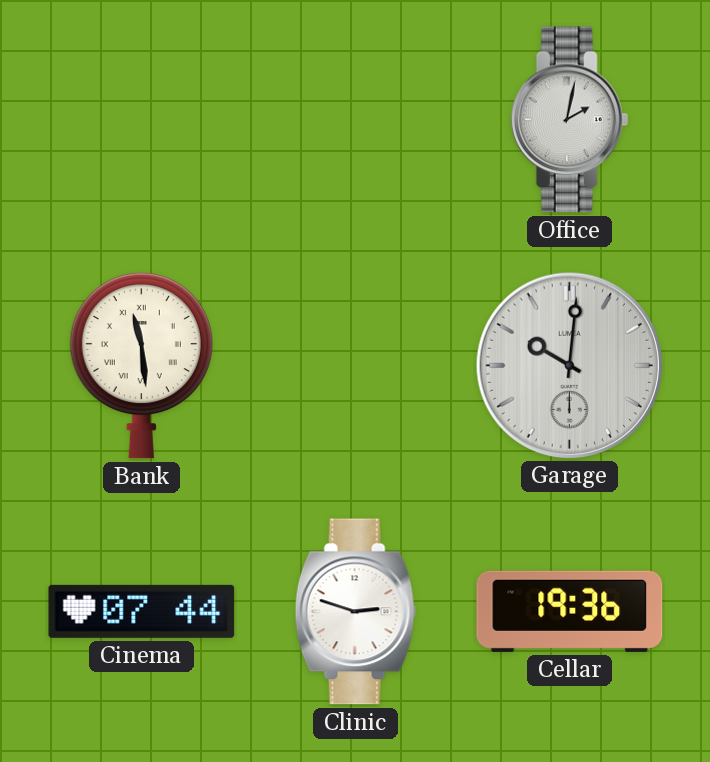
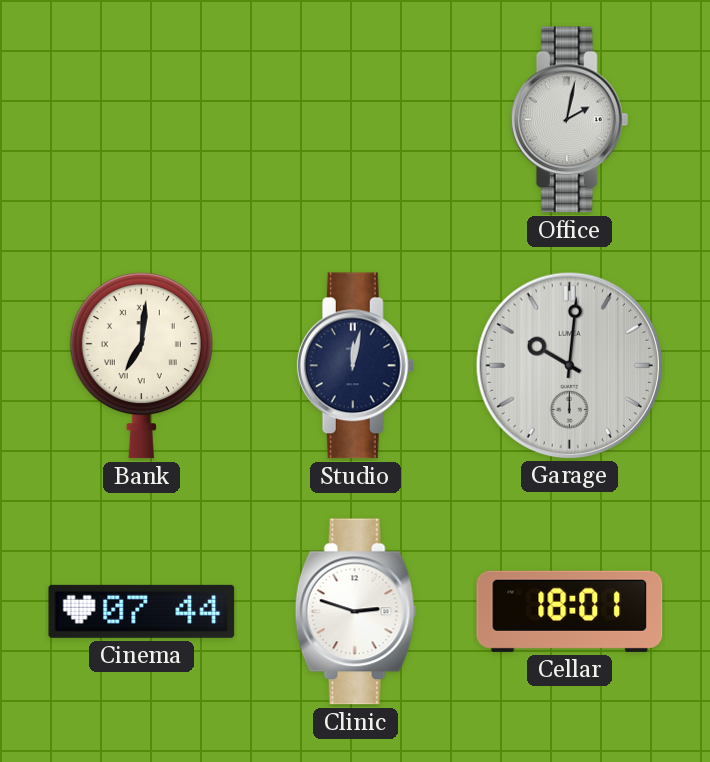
Bank: 11:29 -> 7:01
Studio: none -> 12:02
Cellar: 19:36 -> 18:01
